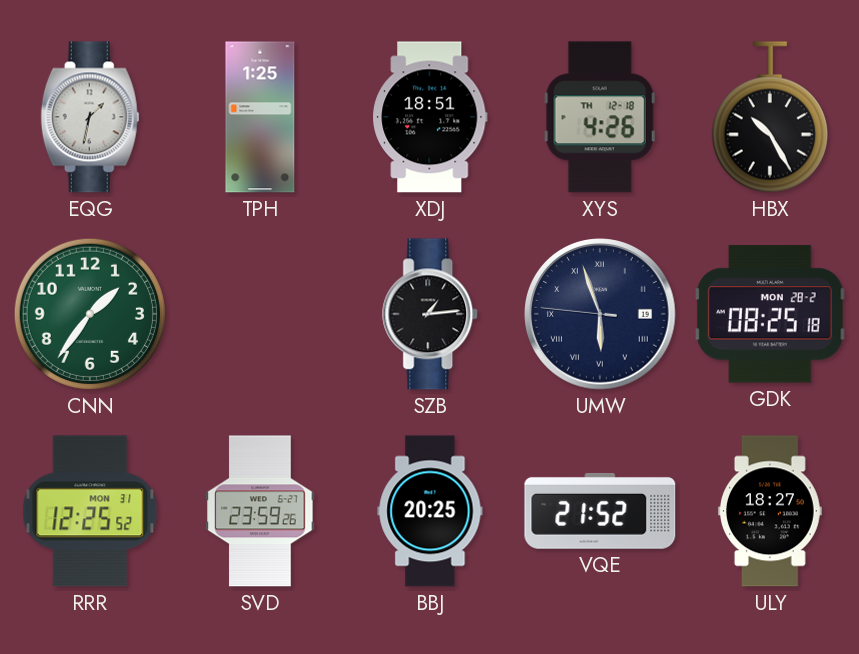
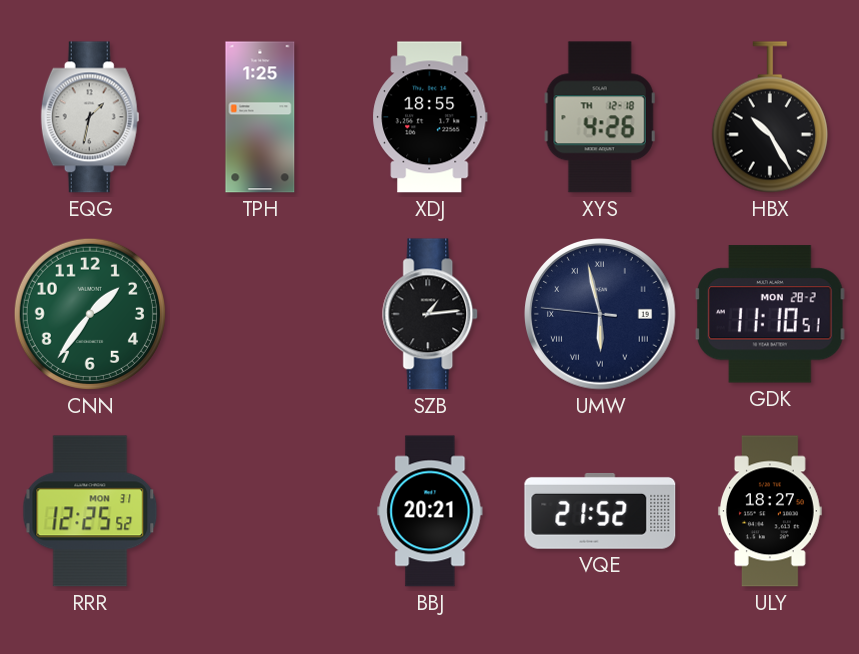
XDJ: 18:51 -> 18:55
UMW: 5:56 -> 5:57
GDK: 08:25 -> 11:10
SVD: 23:59 -> none
BBJ: 20:25 -> 20:21
